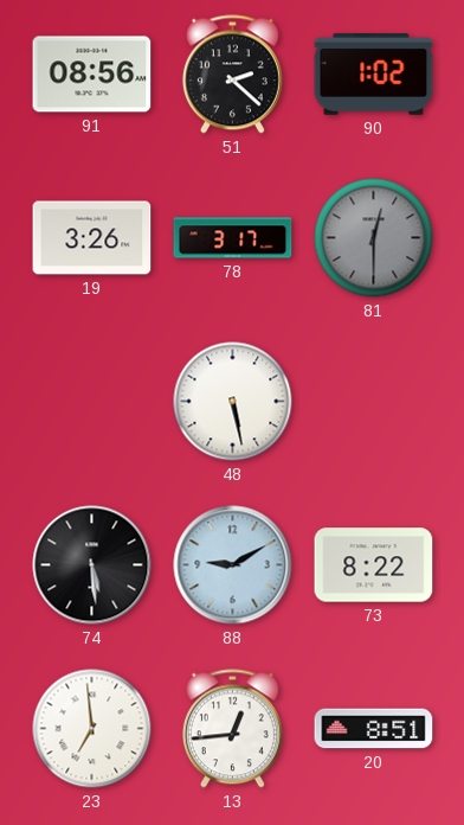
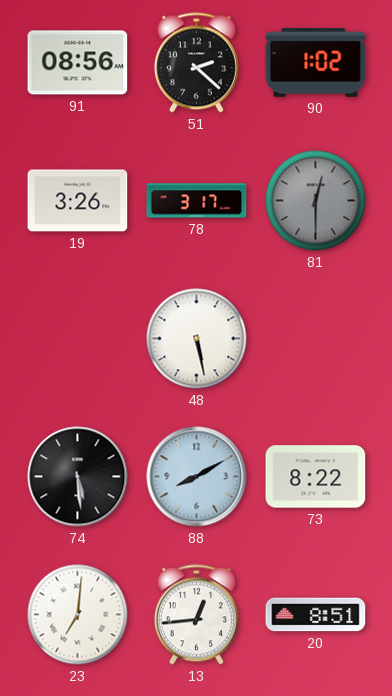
88: 9:10 -> 8:10
23: 6:59 -> 7:01
